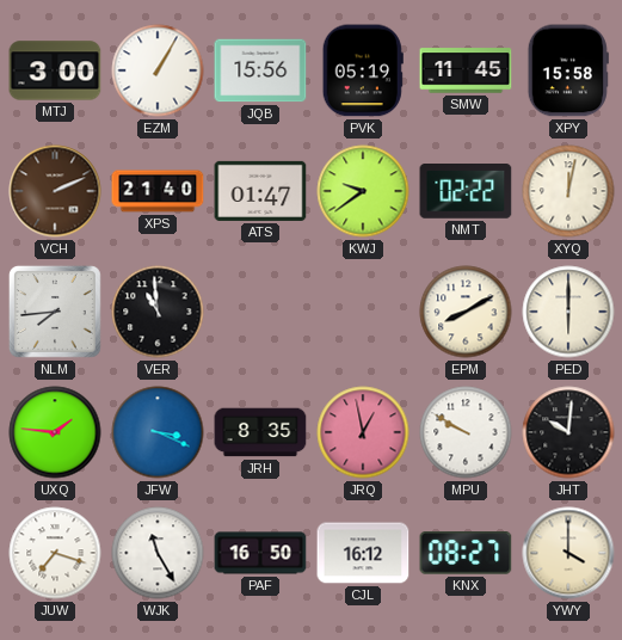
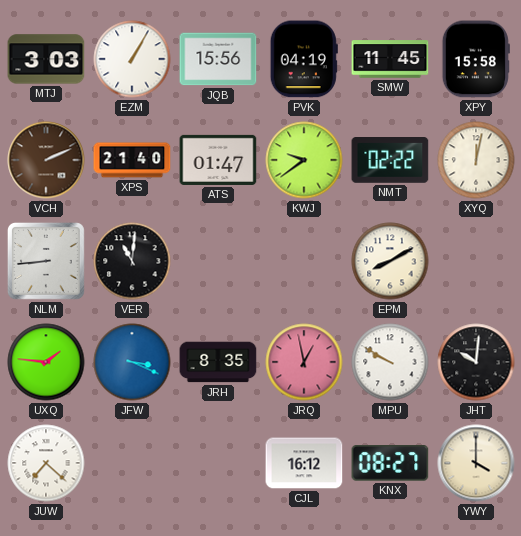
MTJ: 3:00 -> 3:03
PVK: 05:19 -> 04:19
NLM: 7:44 -> 8:44
VER: 10:59 -> 11:01
PED: 6:00 -> none
JUW: 7:18 -> 7:22
WJK: 11:25 -> none
PAF: 16:50 -> none
